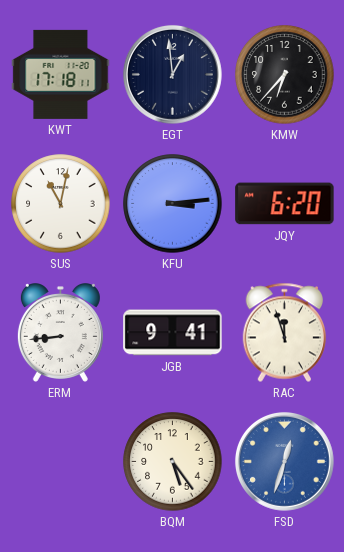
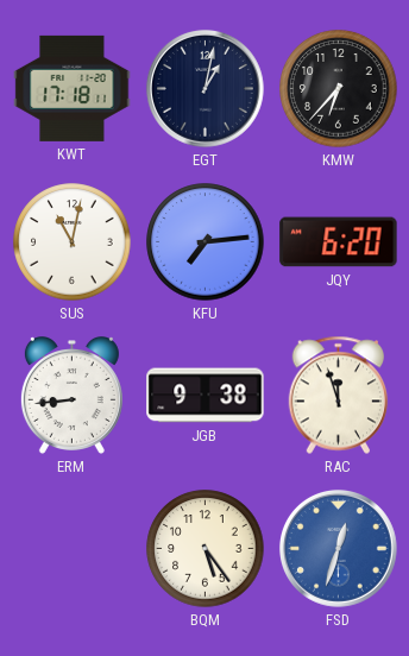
EGT: 12:59 -> 1:02
KFU: 3:14 -> 7:14
JGB: 9:41 -> 9:38
